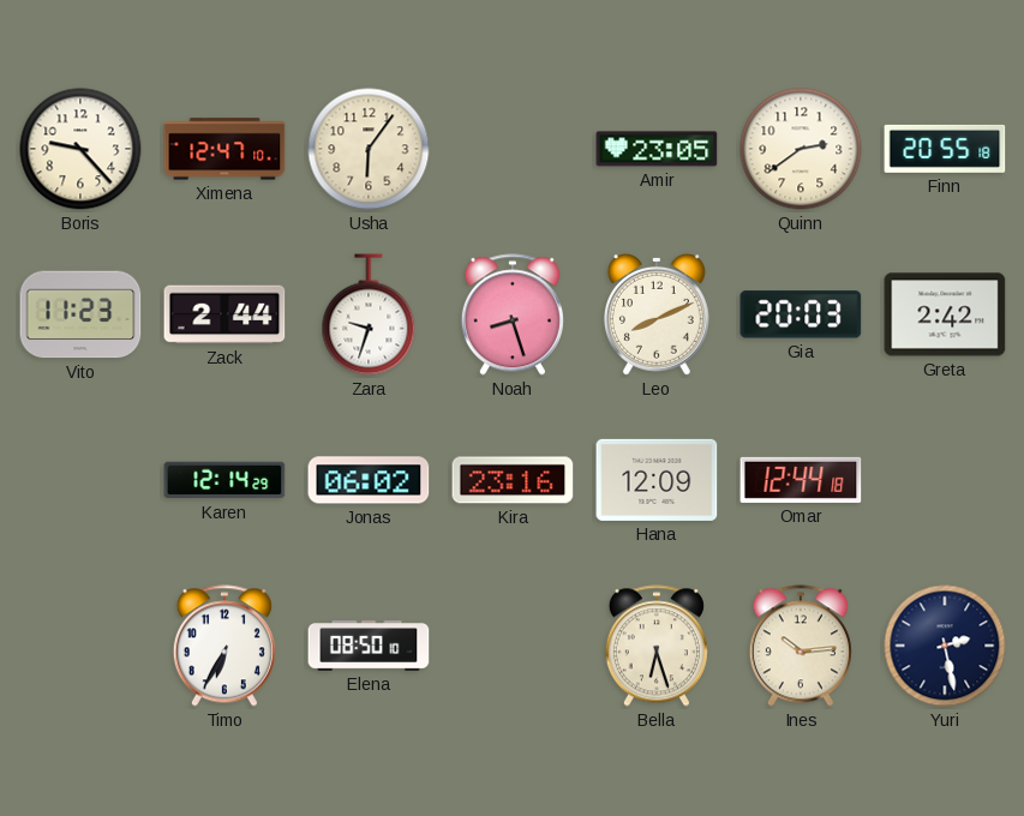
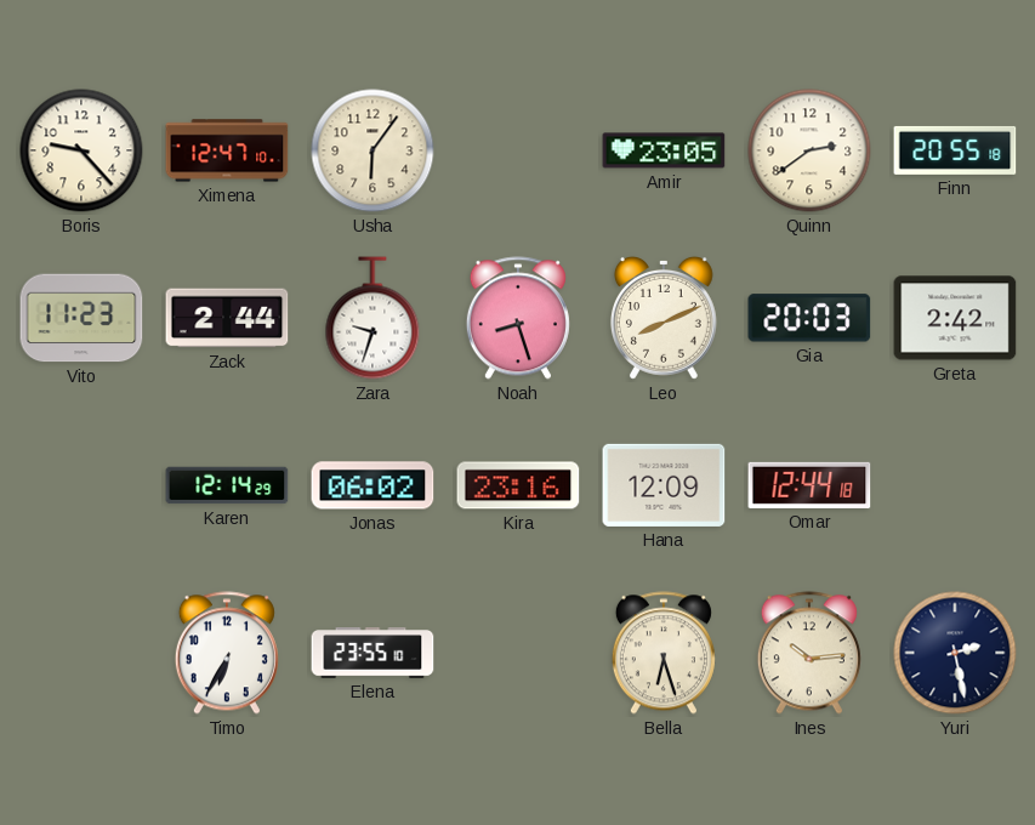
Elena: 08:50 -> 23:55
